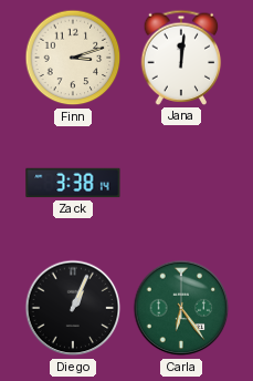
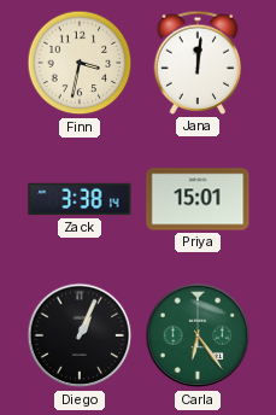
Finn: 3:12 -> 3:32
Priya: none -> 15:01
